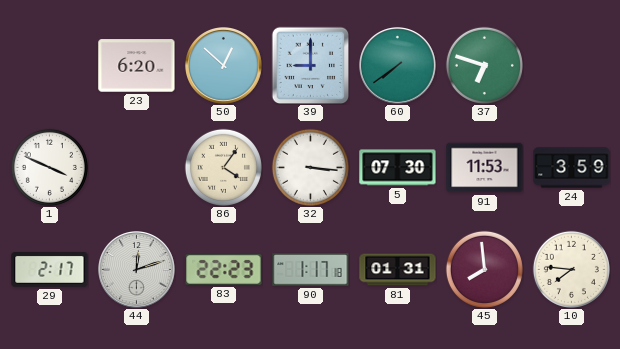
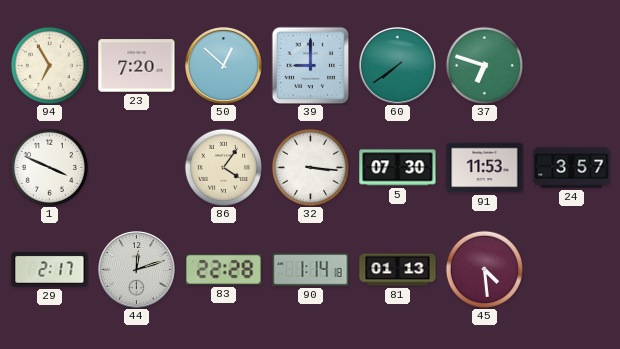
94: none -> 6:55
23: 6:20 -> 7:20
24: 3:59 -> 3:57
83: 22:23 -> 22:28
90: 1:17 -> 1:14
81: 01:31 -> 01:13
45: 7:59 -> 4:29
10: 7:46 -> none
